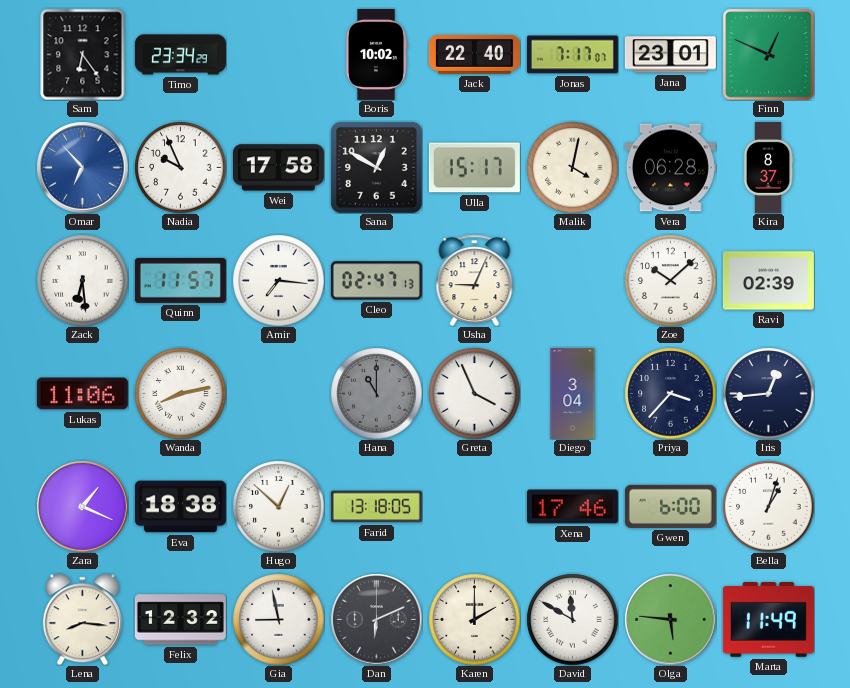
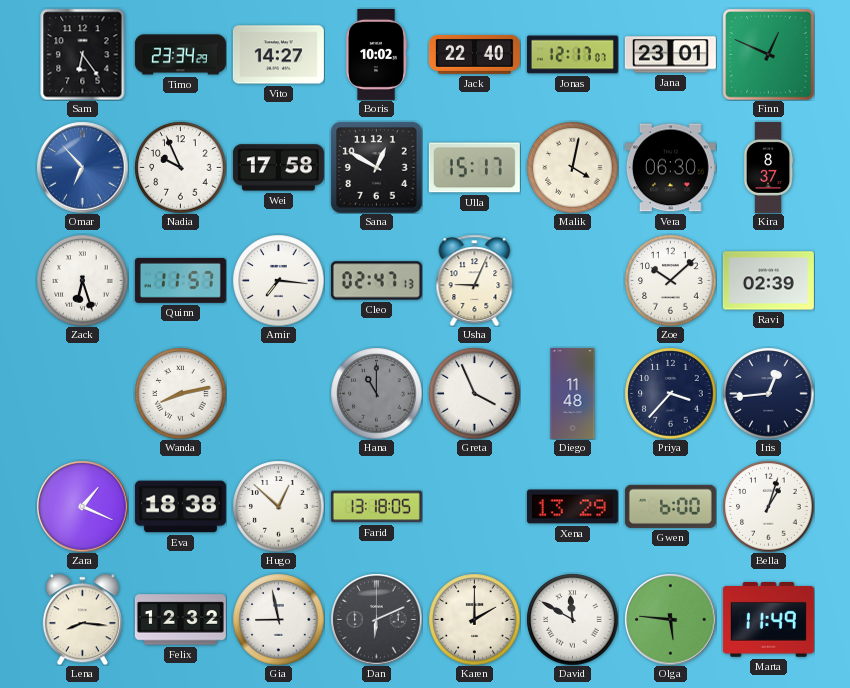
Vito: none -> 14:27
Jonas: 7:17 -> 12:17
Vera: 06:28 -> 06:30
Zack: 6:29 -> 6:27
Lukas: 11:06 -> none
Diego: 3:04 -> 11:48
Xena: 17:46 -> 13:29
